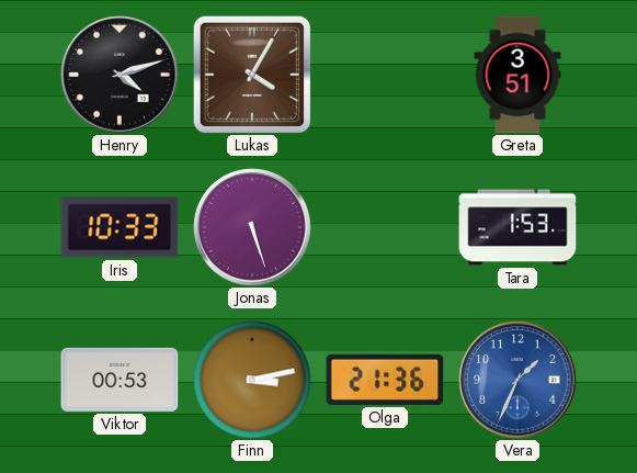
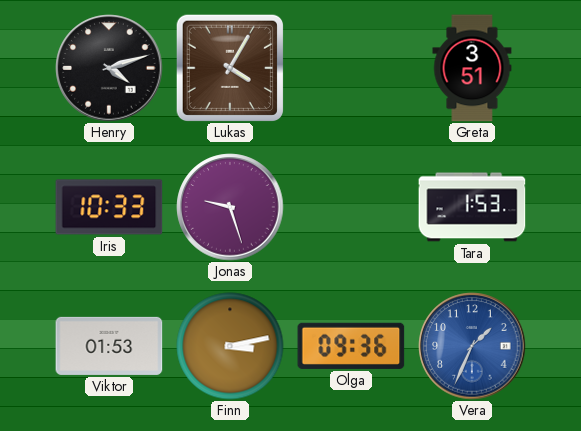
Jonas: 5:27 -> 9:27
Viktor: 00:53 -> 01:53
Olga: 21:36 -> 09:36
